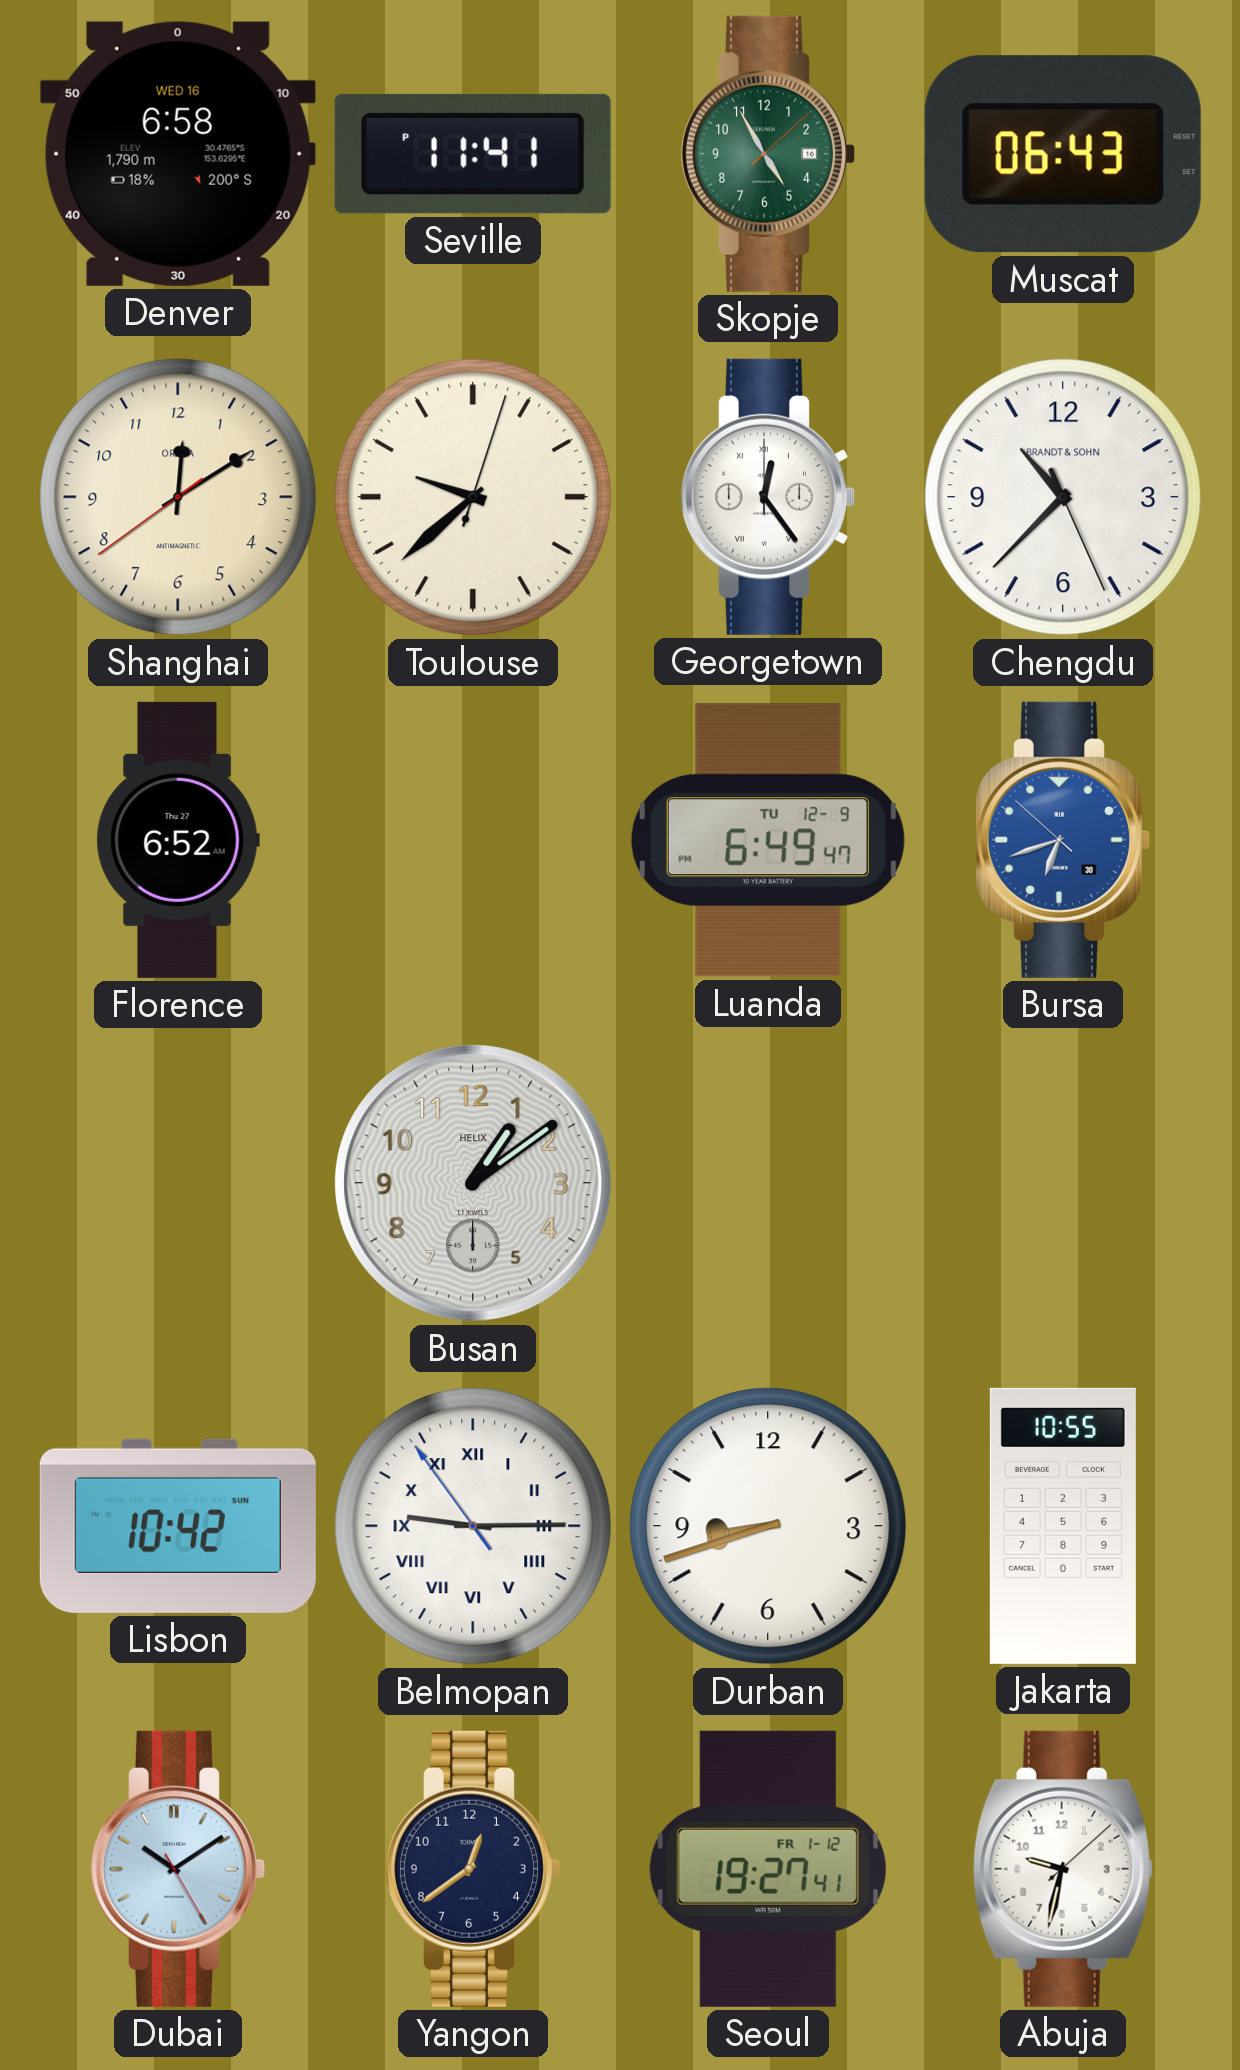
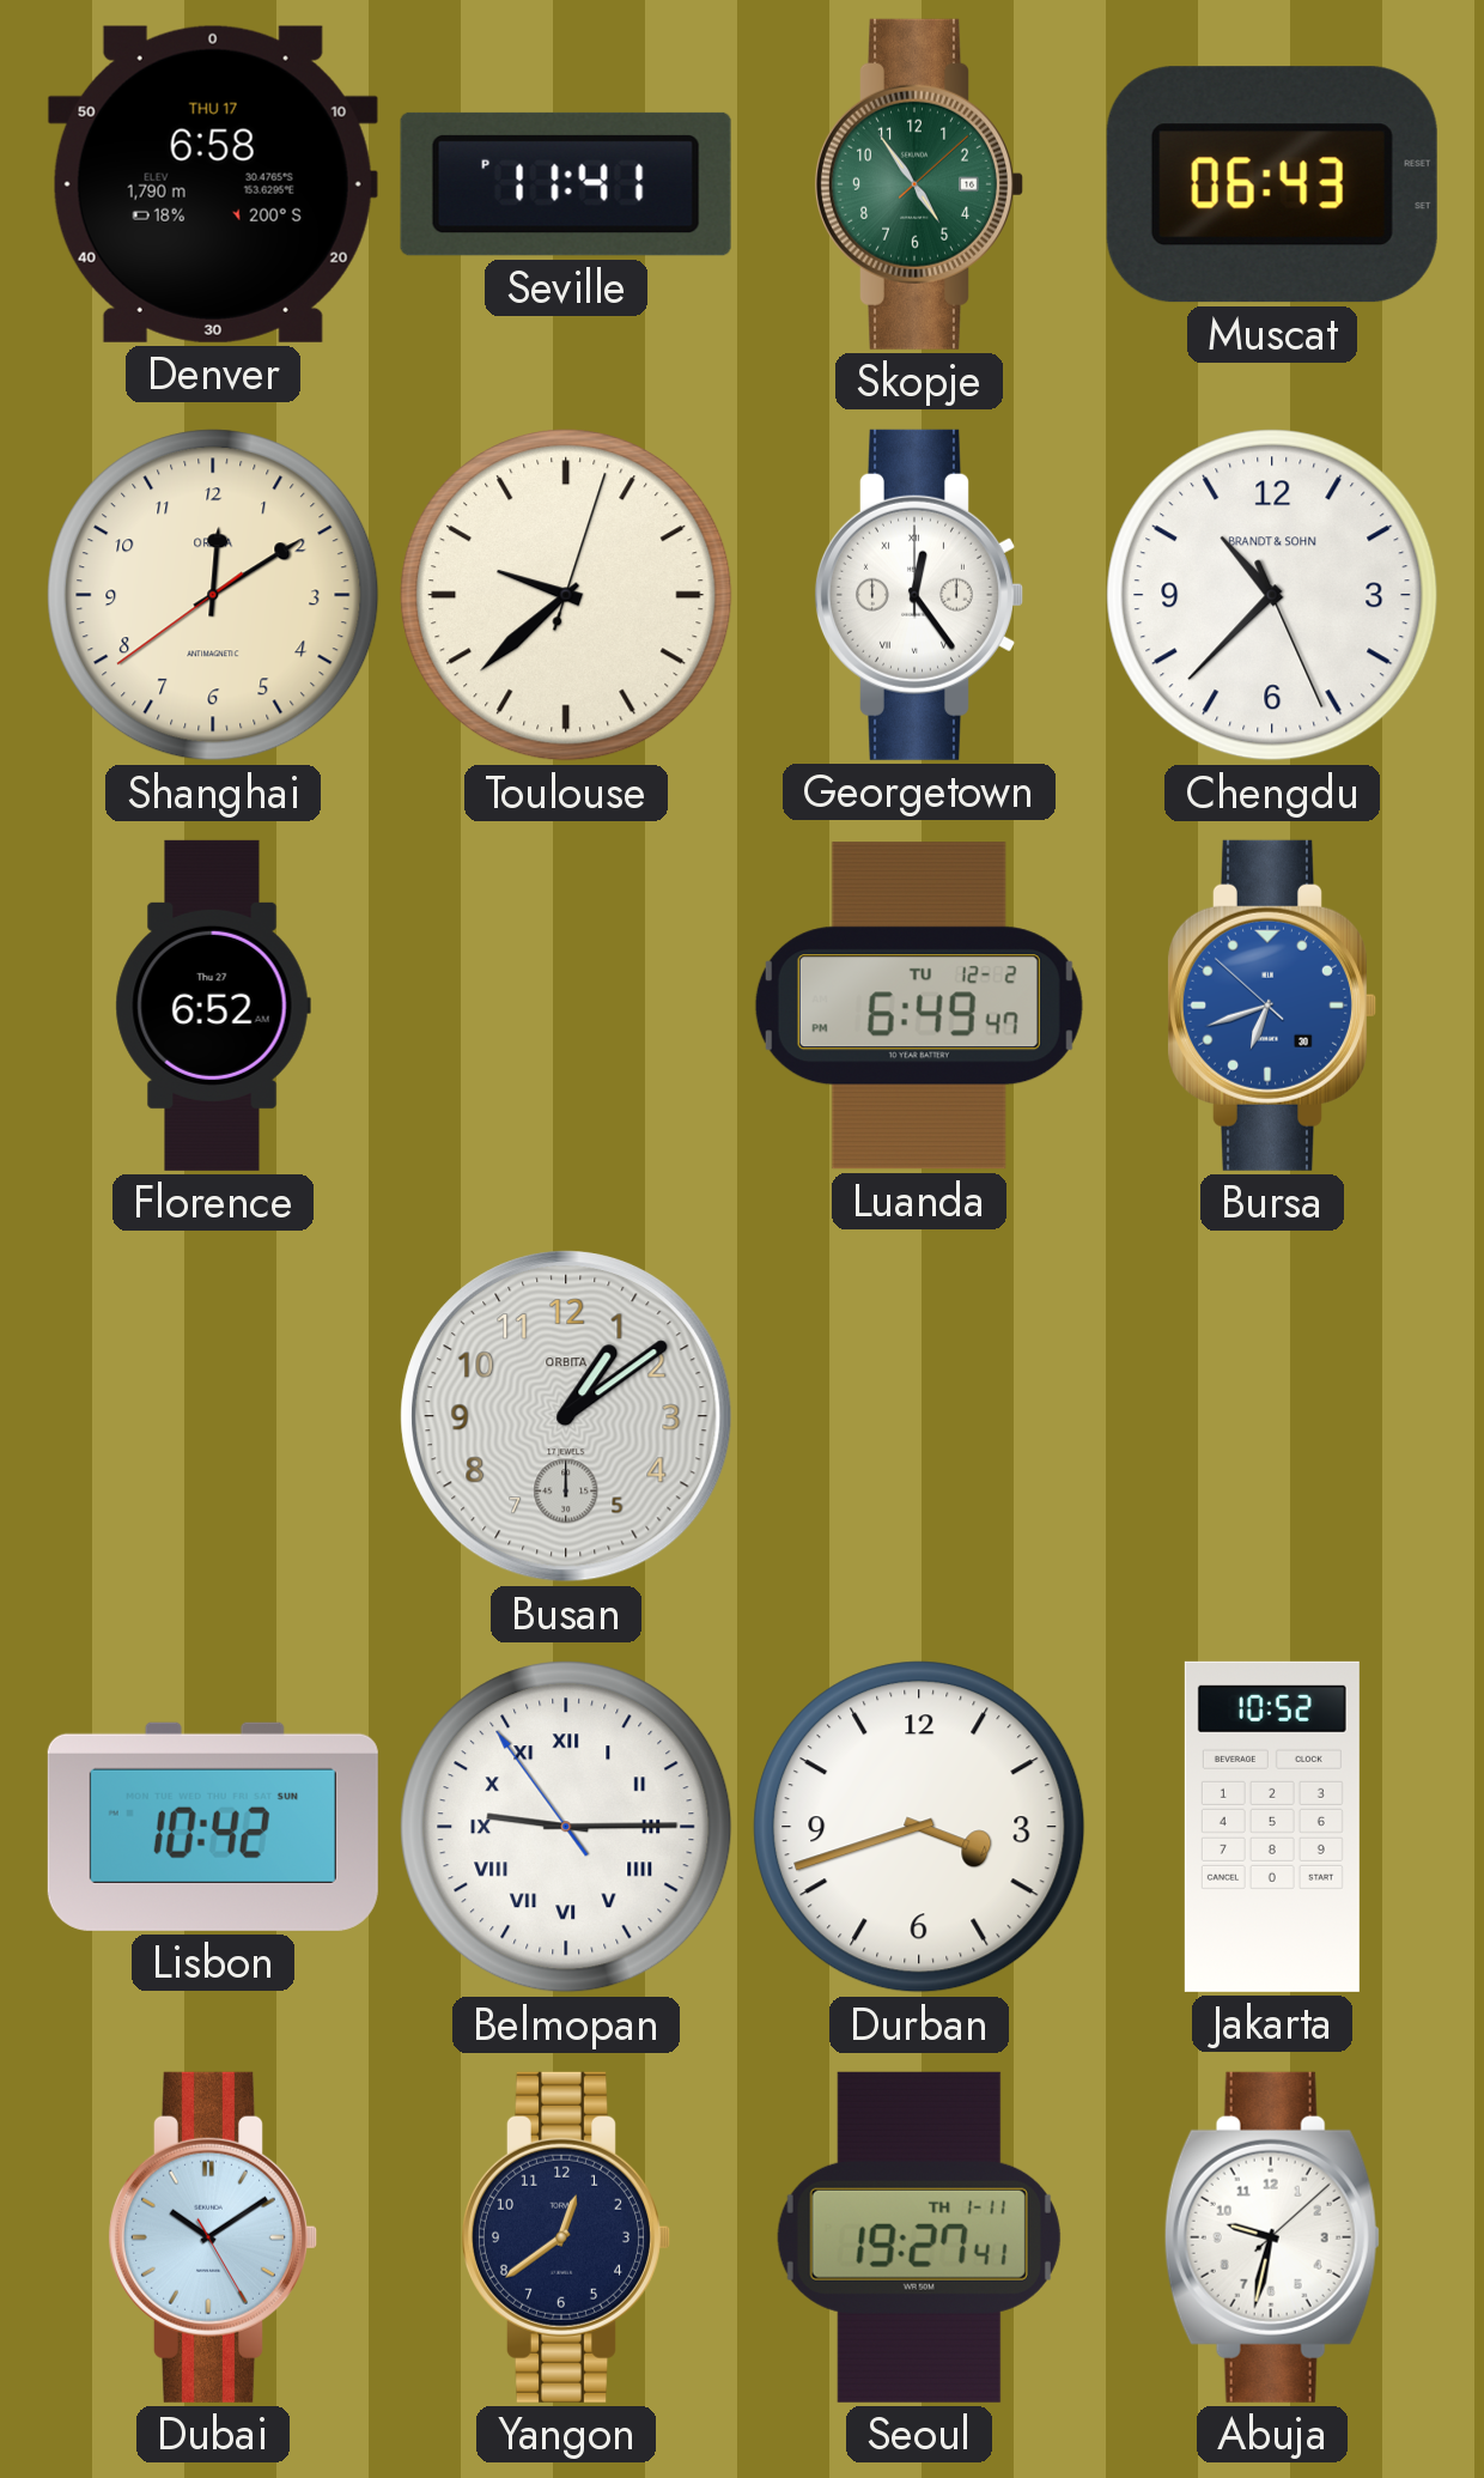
Denver date: WED 16 -> THU 17
Skopje: 4:55 -> 4:54
Luanda date: TU 12-9 -> TU 12-2
Busan brand: HELIX -> ORBITA
Durban: 8:42 -> 3:42
Jakarta: 10:55 -> 10:52
Seoul date: FR 1-12 -> TH 1-11
